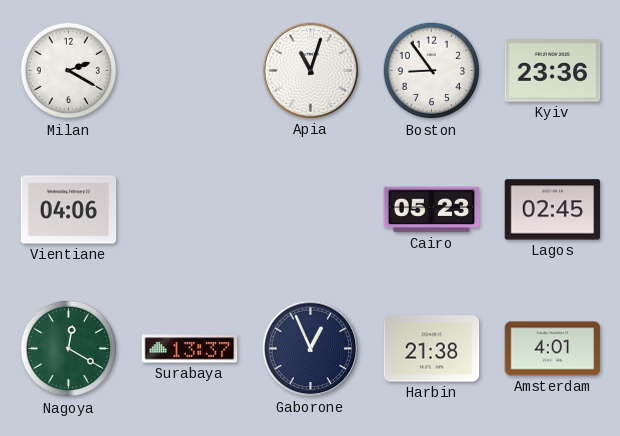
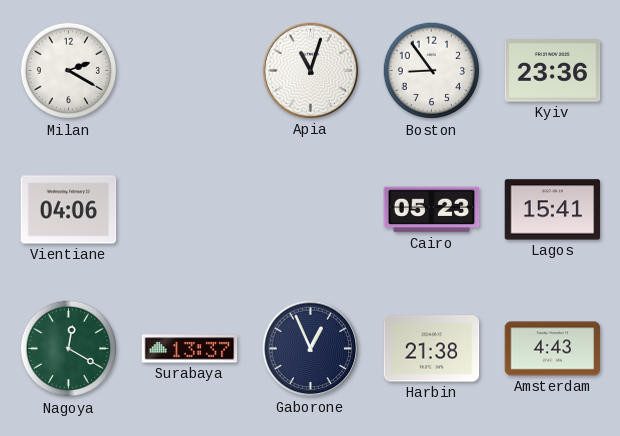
Lagos: 02:45 -> 15:41
Amsterdam: 4:01 -> 4:43
